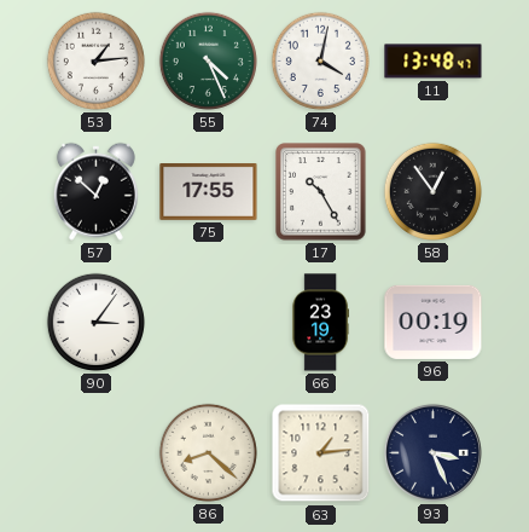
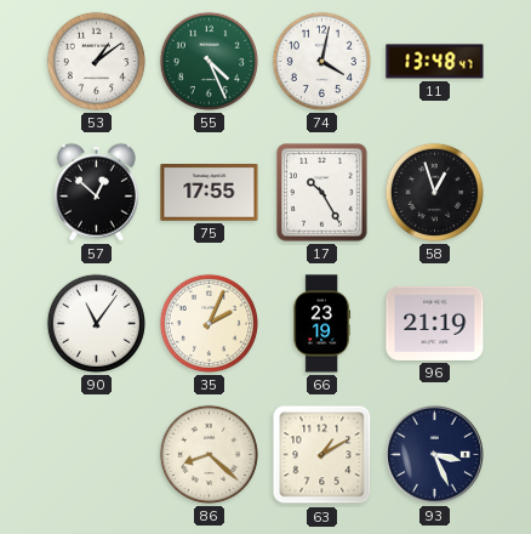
53: 1:14 -> 1:09
58: 12:54 -> 12:57
90: 3:06 -> 11:06
35: none -> 2:04
96: 00:19 -> 21:19
63: 1:14 -> 1:10
